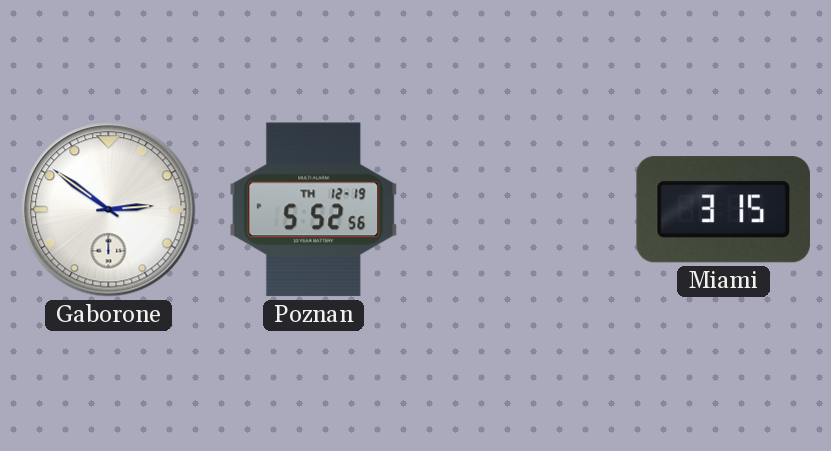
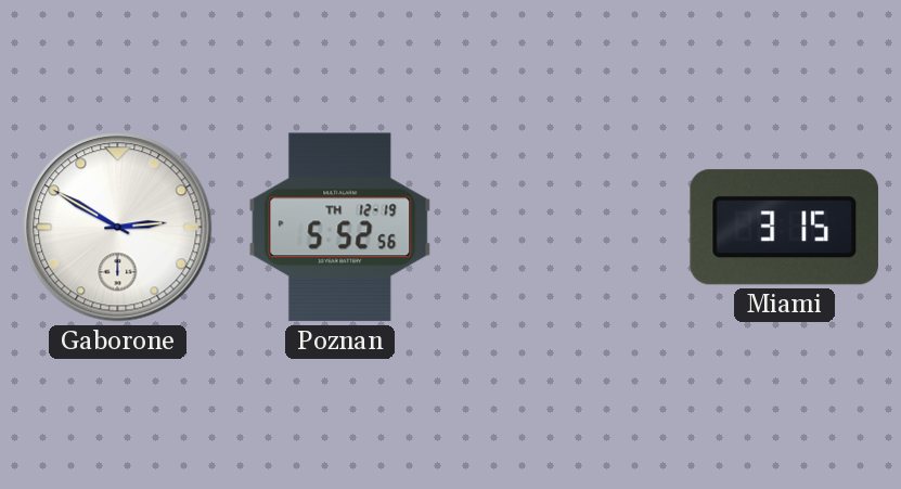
Gaborone: 2:51 -> 2:50
